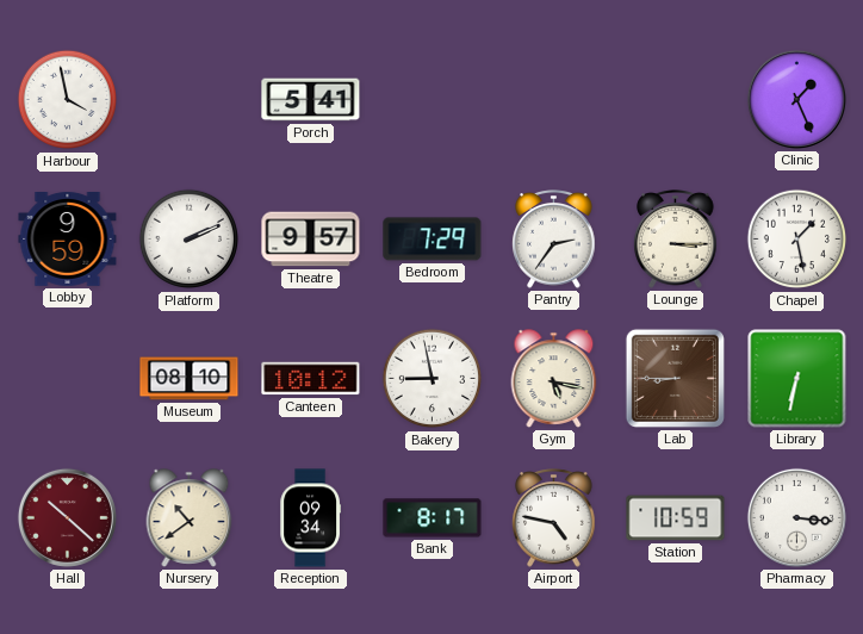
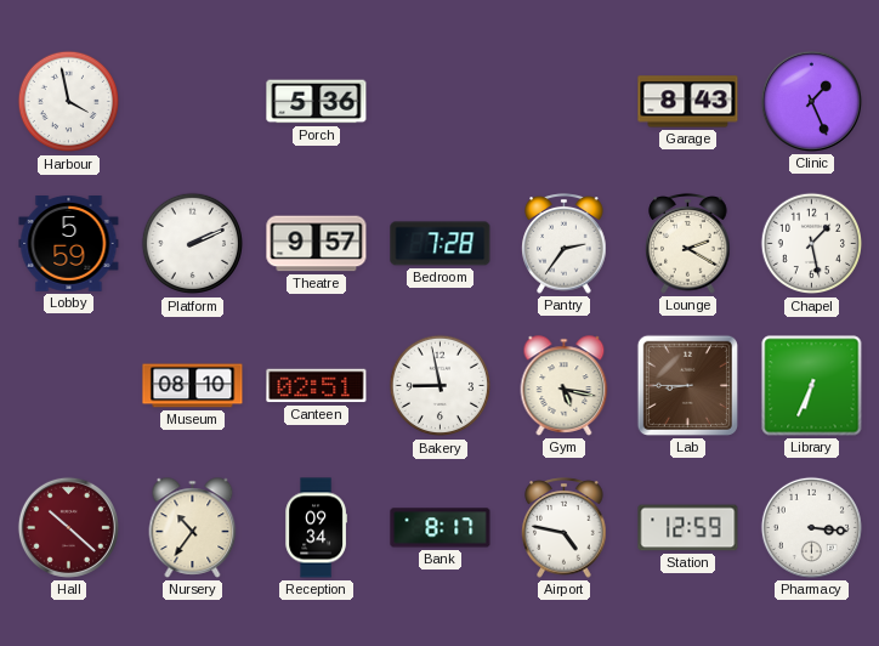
Porch: 5:41 -> 5:36
Garage: none -> 8:43
Lobby: 9:59 -> 5:59
Bedroom: 7:29 -> 7:28
Lounge: 3:15 -> 2:20
Canteen: 10:12 -> 02:51
Library: 6:32 -> 6:34
Nursery: 10:39 -> 10:36
Station: 10:59 -> 12:59
